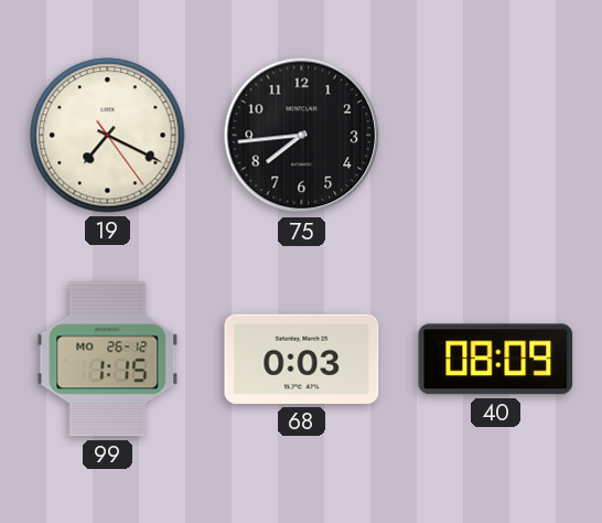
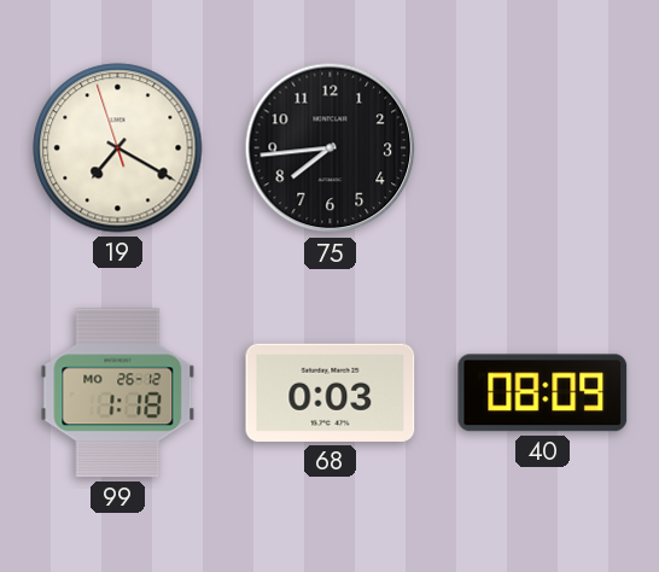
19: 7:19:24 -> 7:19:57
99: 1:15 -> 1:18
